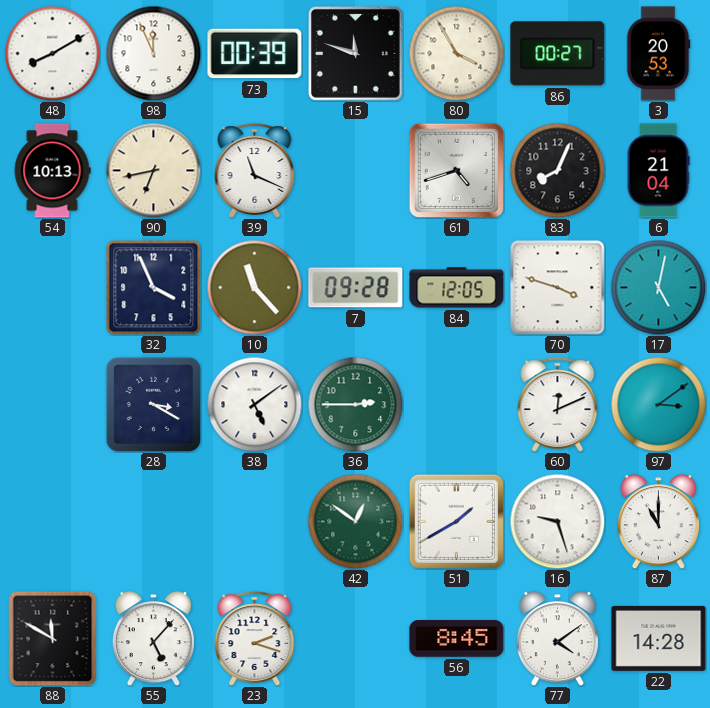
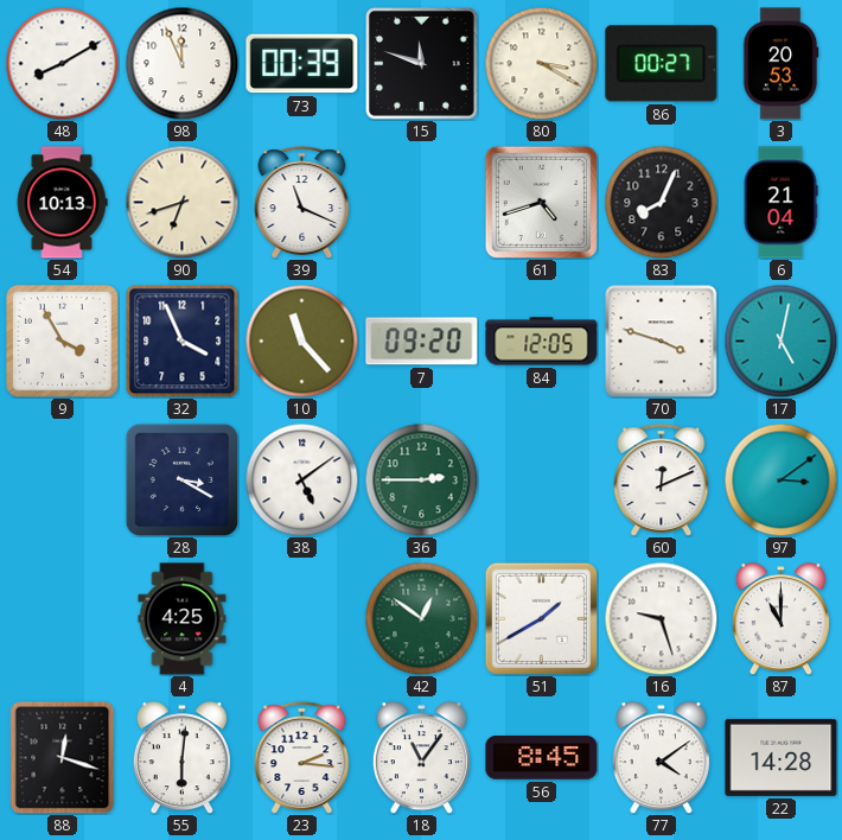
80: 3:55 -> 3:20
90: 6:43 -> 6:42
9: none -> 3:55
7: 09:28 -> 09:20
4: none -> 4:25
88: 11:50 -> 12:18
55: 5:07 -> 6:01
23: 2:18 -> 2:16
18: none -> 11:06
